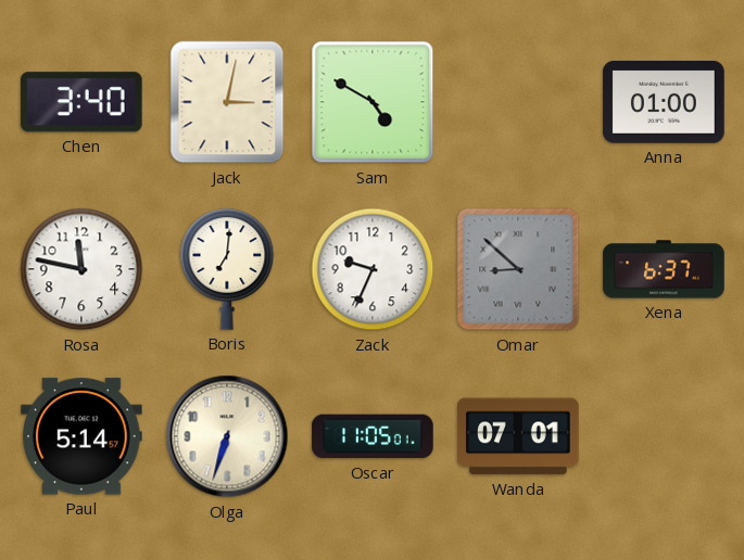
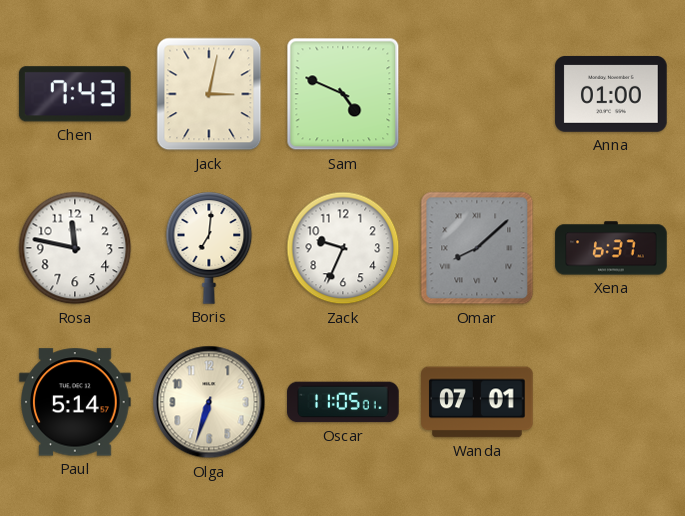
Chen: 3:40 -> 7:43
Sam: 4:50 -> 4:49
Omar: 8:52 -> 8:08
